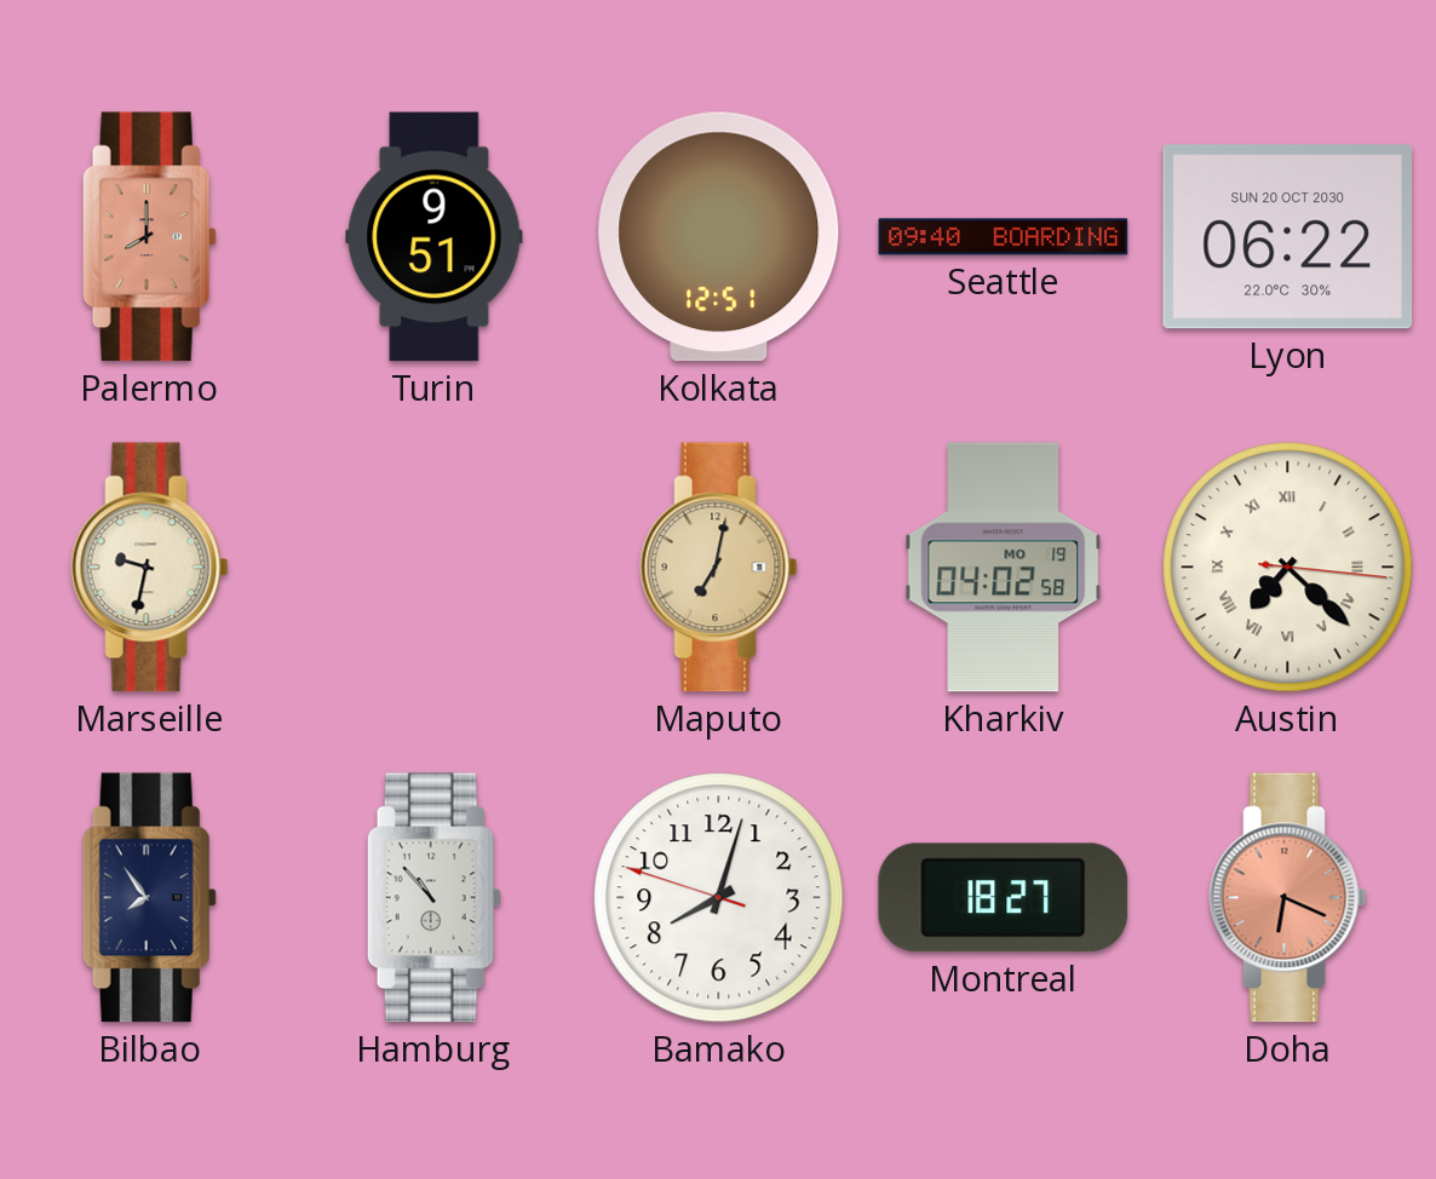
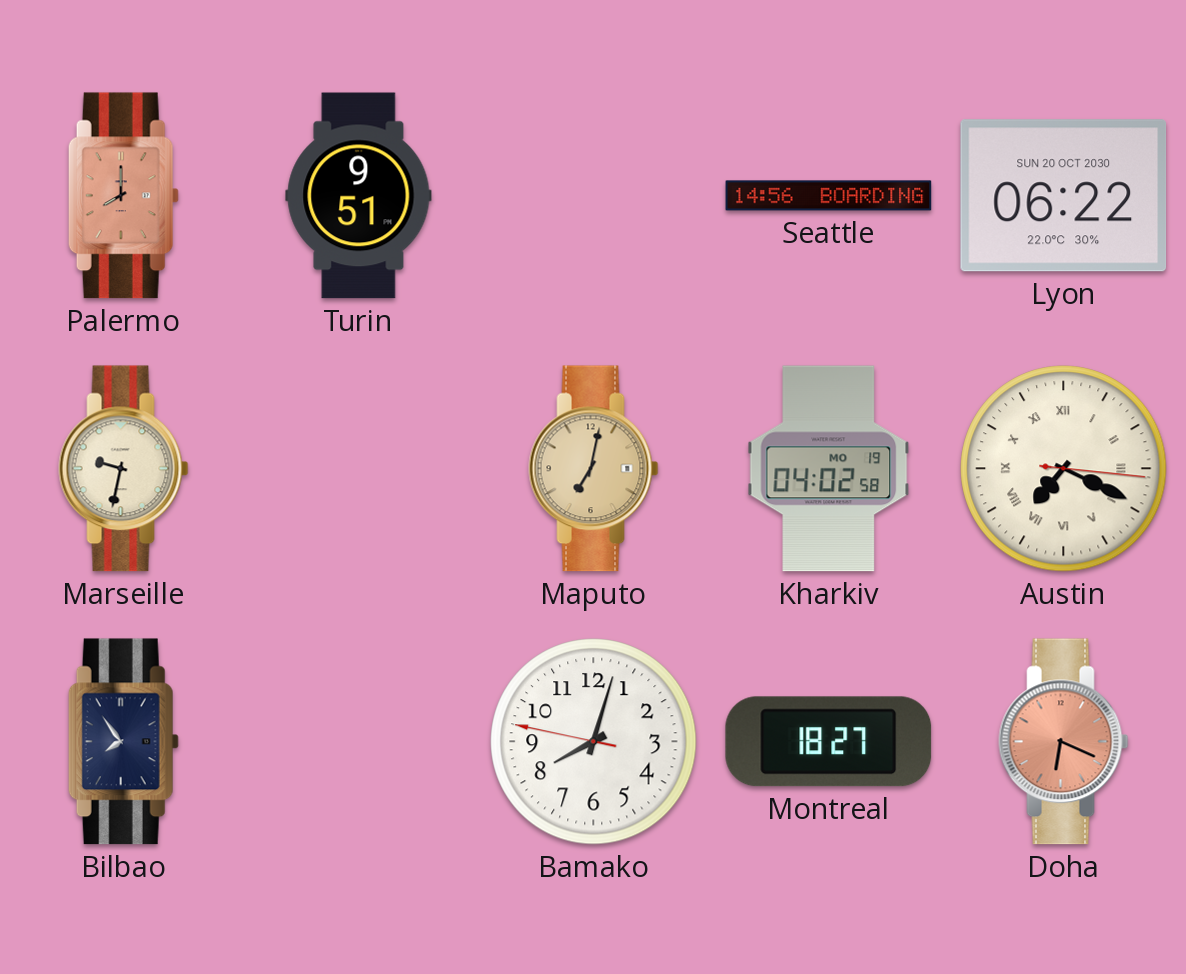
Kolkata: 12:51 -> none
Seattle: 09:40 -> 14:56
Austin: 7:22 -> 7:19
Hamburg: 10:53 -> none
Bamako: 8:02:48 -> 8:02:47
